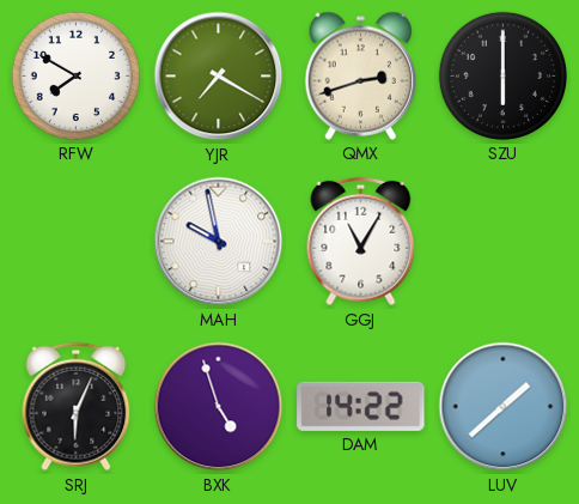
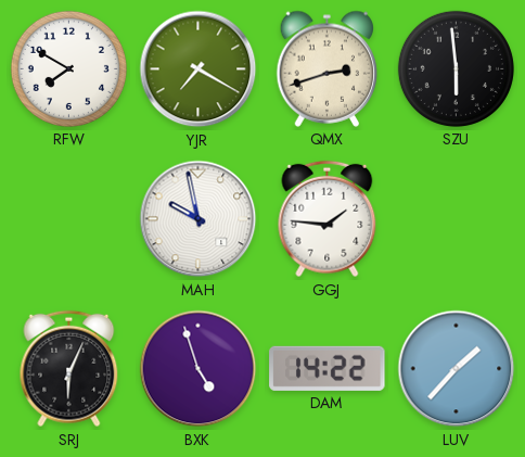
SZU: 6:00 -> 5:59
GGJ: 11:05 -> 1:46
LUV: 1:38 -> 1:37
